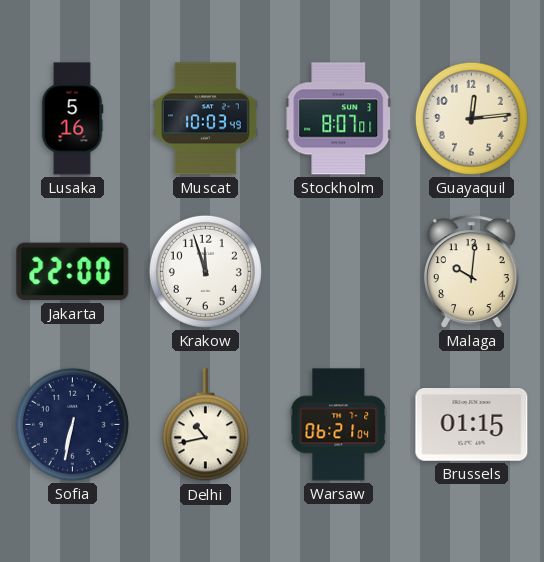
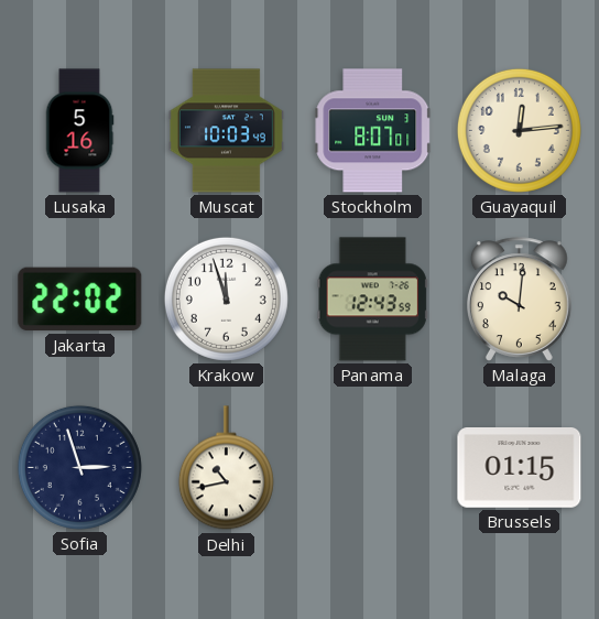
Jakarta: 22:00 -> 22:02
Panama: none -> 12:43
Sofia: 6:32 -> 2:57
Warsaw: 06:21 -> none
